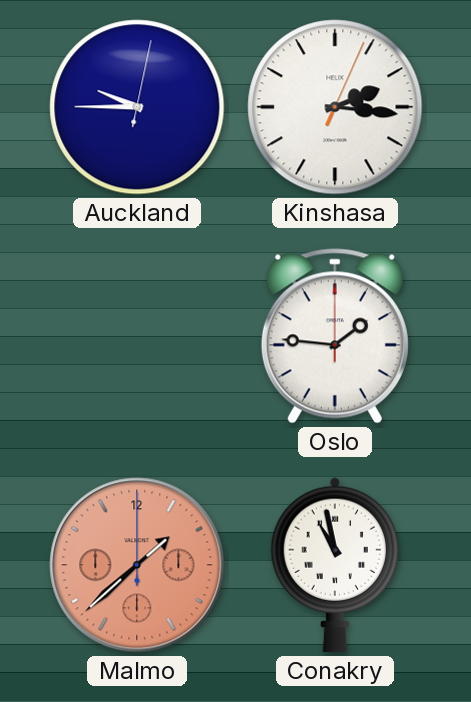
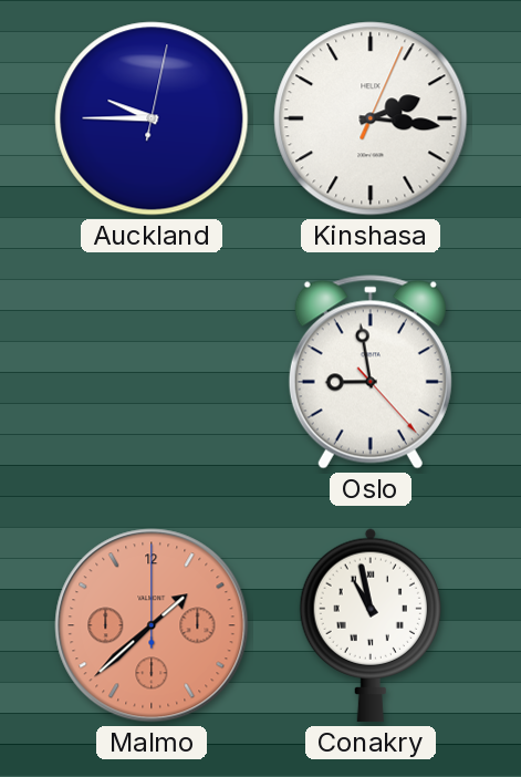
Oslo: 1:46 -> 8:58
